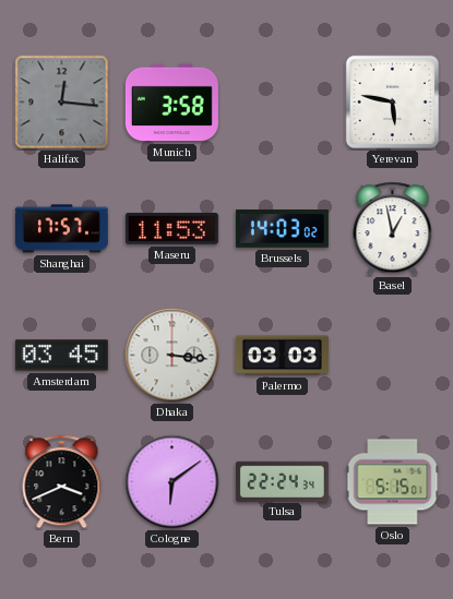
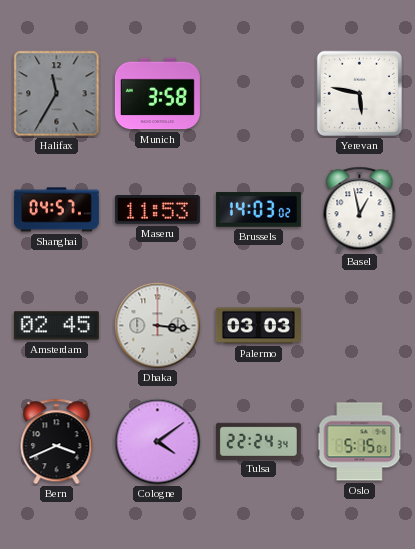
Halifax: 12:16 -> 11:35
Shanghai: 17:57 -> 04:57
Amsterdam: 03:45 -> 02:45
Cologne: 6:09 -> 4:09
